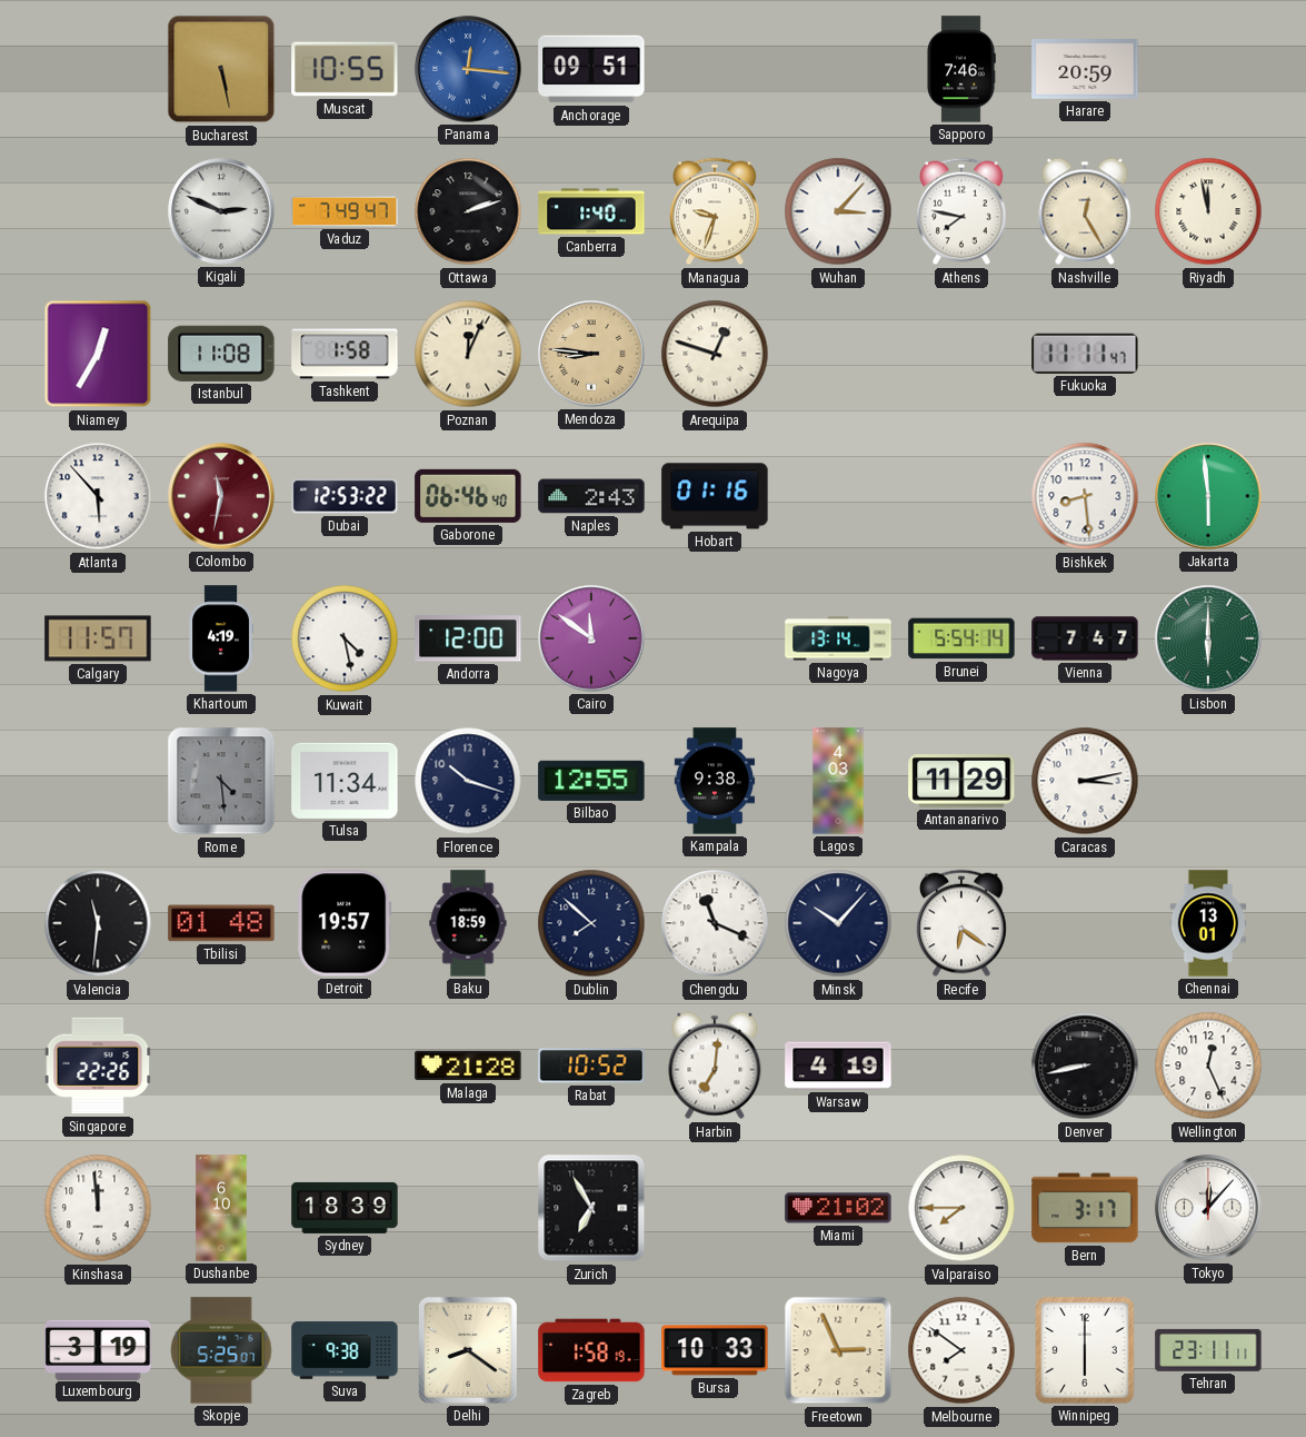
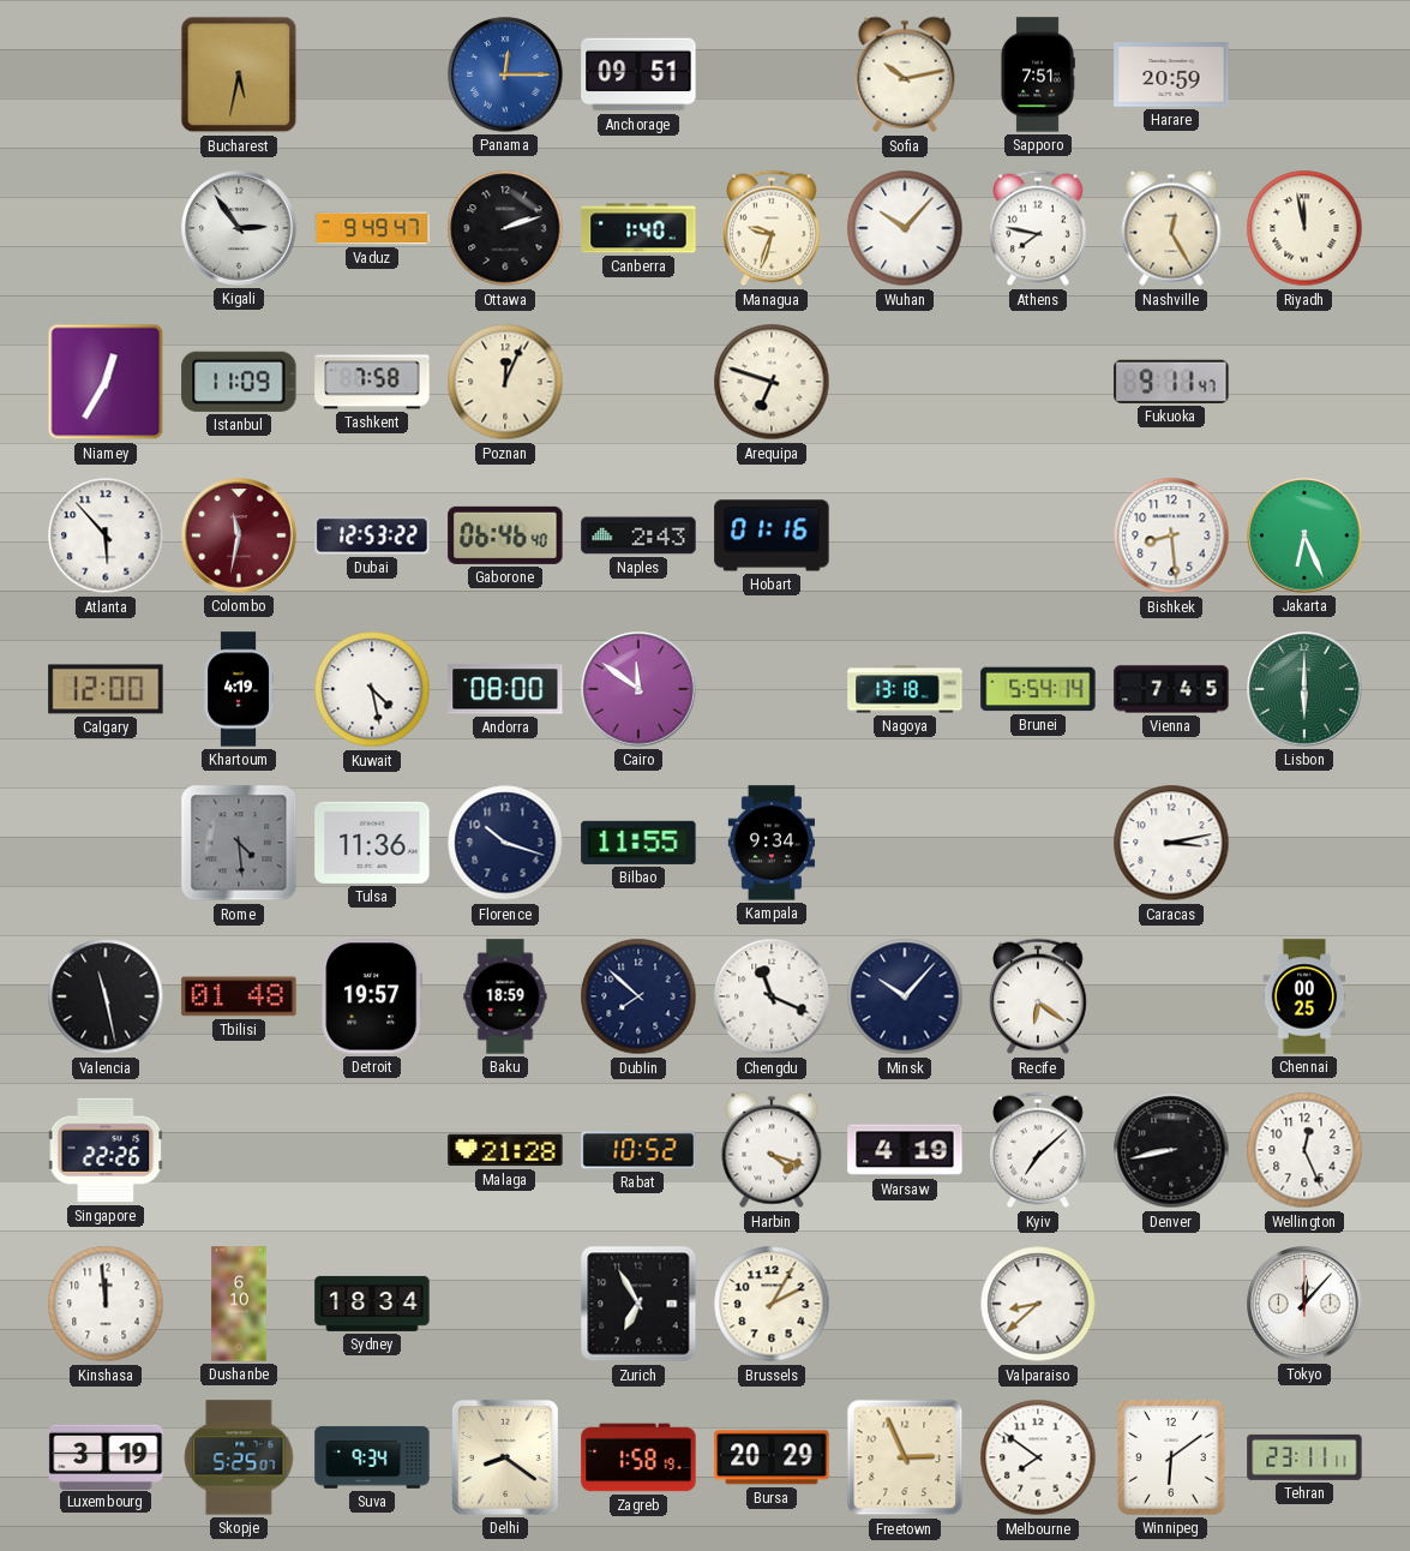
Bucharest: 5:28 -> 5:32
Muscat: 10:55 -> none
Panama: 12:16 -> 12:15
Sofia: none -> 10:13
Sapporo: 7:46 -> 7:51
Kigali: 2:49 -> 2:54
Vaduz: 7:49 -> 9:49
Wuhan: 3:07 -> 10:07
Istanbul: 11:08 -> 11:09
Tashkent: 1:58 -> 7:58
Mendoza: 8:46 -> none
Arequipa: 12:48 -> 6:48
Fukuoka: 11:11 -> 9:11
Jakarta: 5:59 -> 6:26
Calgary: 11:57 -> 12:00
Andorra: 12:00 -> 08:00
Nagoya: 13:14 -> 13:18
Vienna: 7:47 -> 7:45
Tulsa: 11:34 -> 11:36
Bilbao: 12:55 -> 11:55
Kampala: 9:38 -> 9:34
Lagos: 4:03 -> none
Antananarivo: 11:29 -> none
Valencia: 11:31 -> 11:28
Chennai: 13:01 -> 00:25
Harbin: 7:01 -> 4:18
Kyiv: none -> 7:08
Sydney: 18:39 -> 18:34
Brussels: none -> 2:05
Miami: 21:02 -> none
Valparaiso: 7:45 -> 8:38
Bern: 3:17 -> none
Suva: 9:38 -> 9:34
Bursa: 10:33 -> 20:29
Winnipeg: 6:00 -> 6:09
